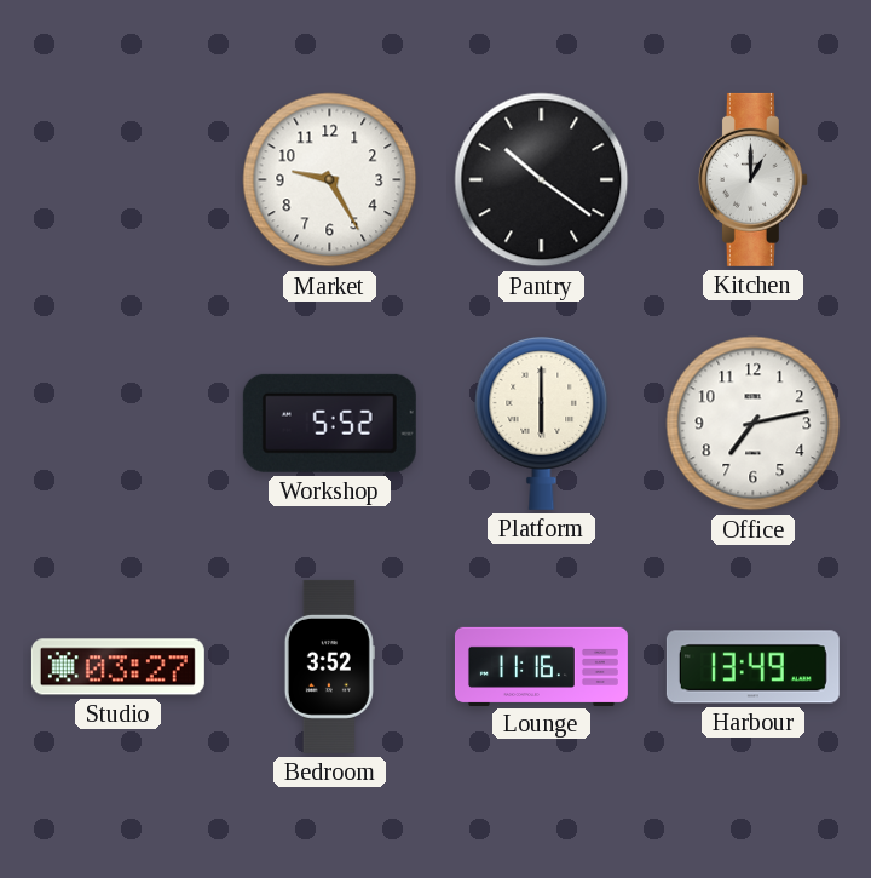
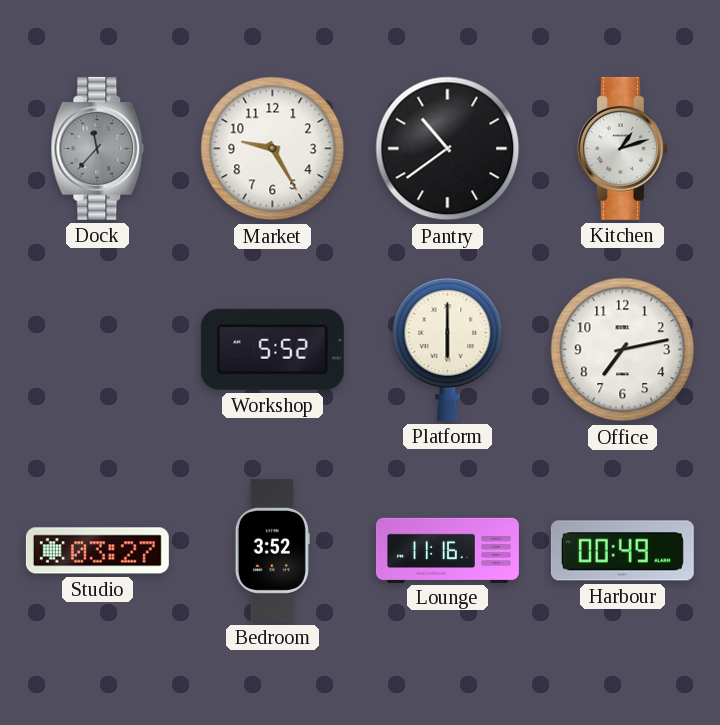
Dock: none -> 11:37
Pantry: 10:21 -> 10:39
Kitchen: 1:00 -> 1:12
Harbour: 13:49 -> 00:49
